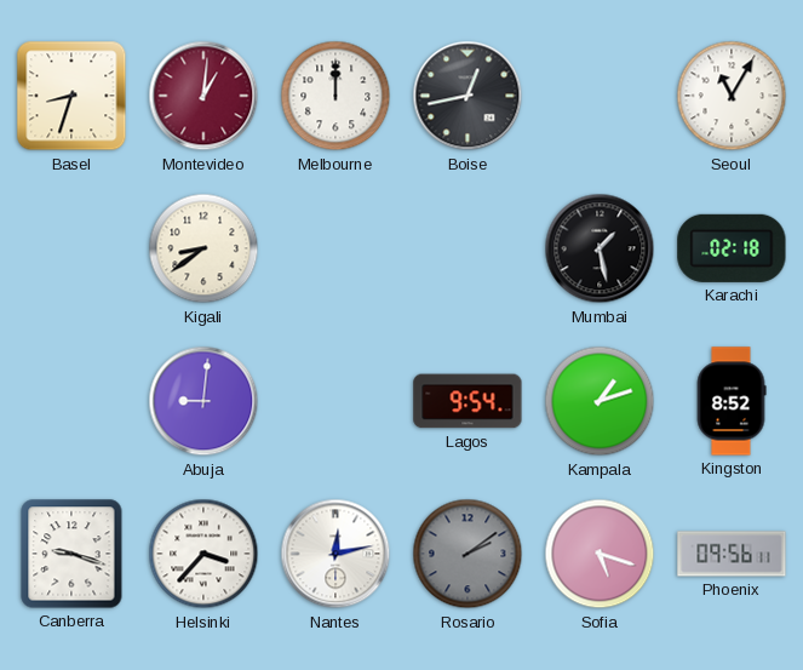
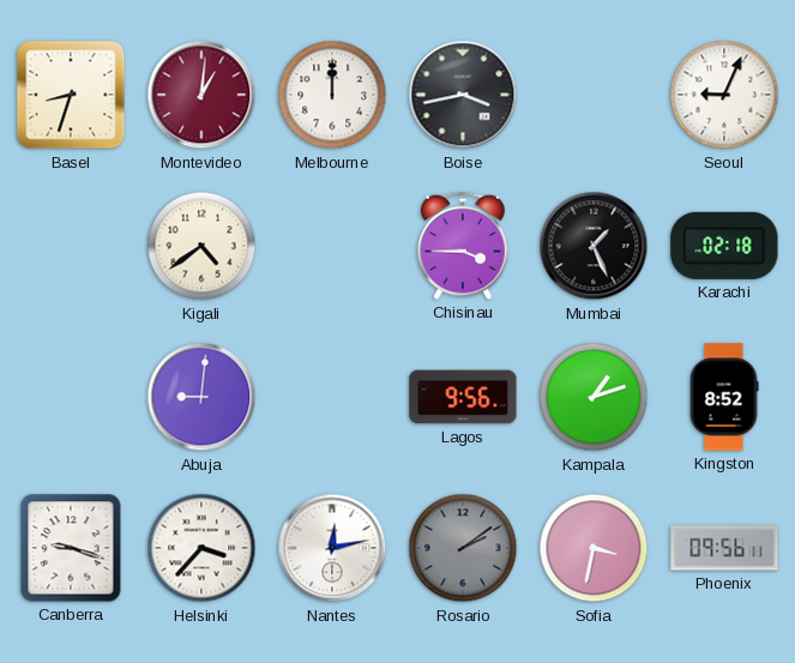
Boise: 12:43 -> 3:43
Seoul: 11:05 -> 9:04
Kigali: 8:39 -> 4:39
Chisinau: none -> 3:45
Mumbai: 1:28 -> 1:26
Lagos: 9:54 -> 9:56
Sofia: 5:18 -> 3:32
